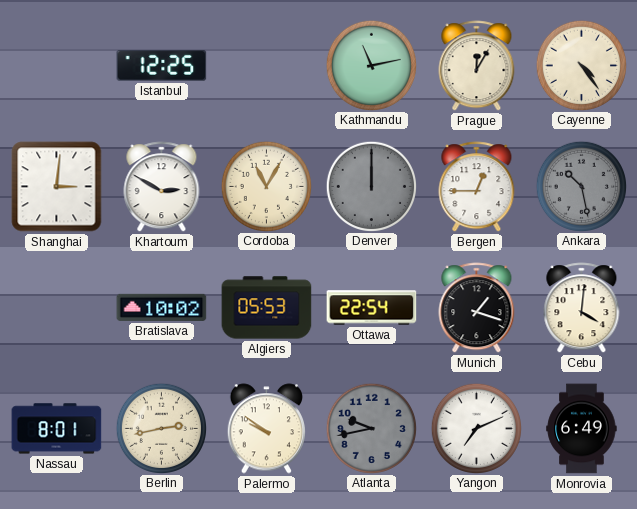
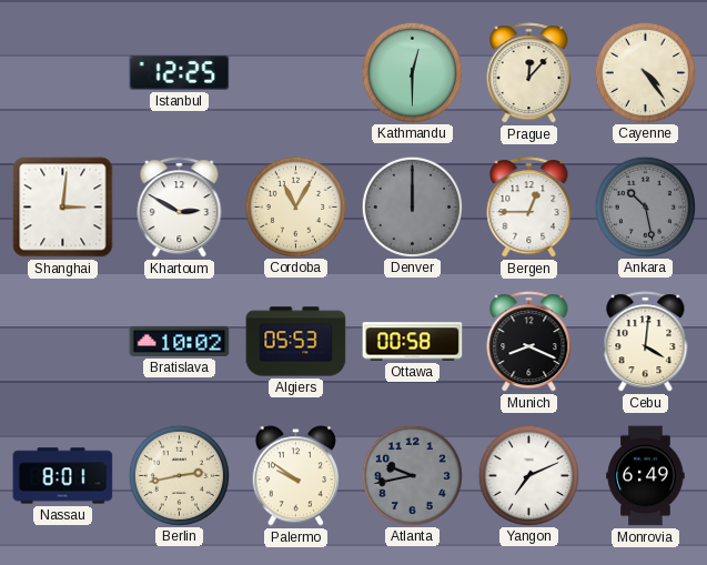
Kathmandu: 11:13 -> 12:30
Prague: 12:05 -> 12:07
Ottawa: 22:54 -> 00:58
Munich: 1:18 -> 8:19
